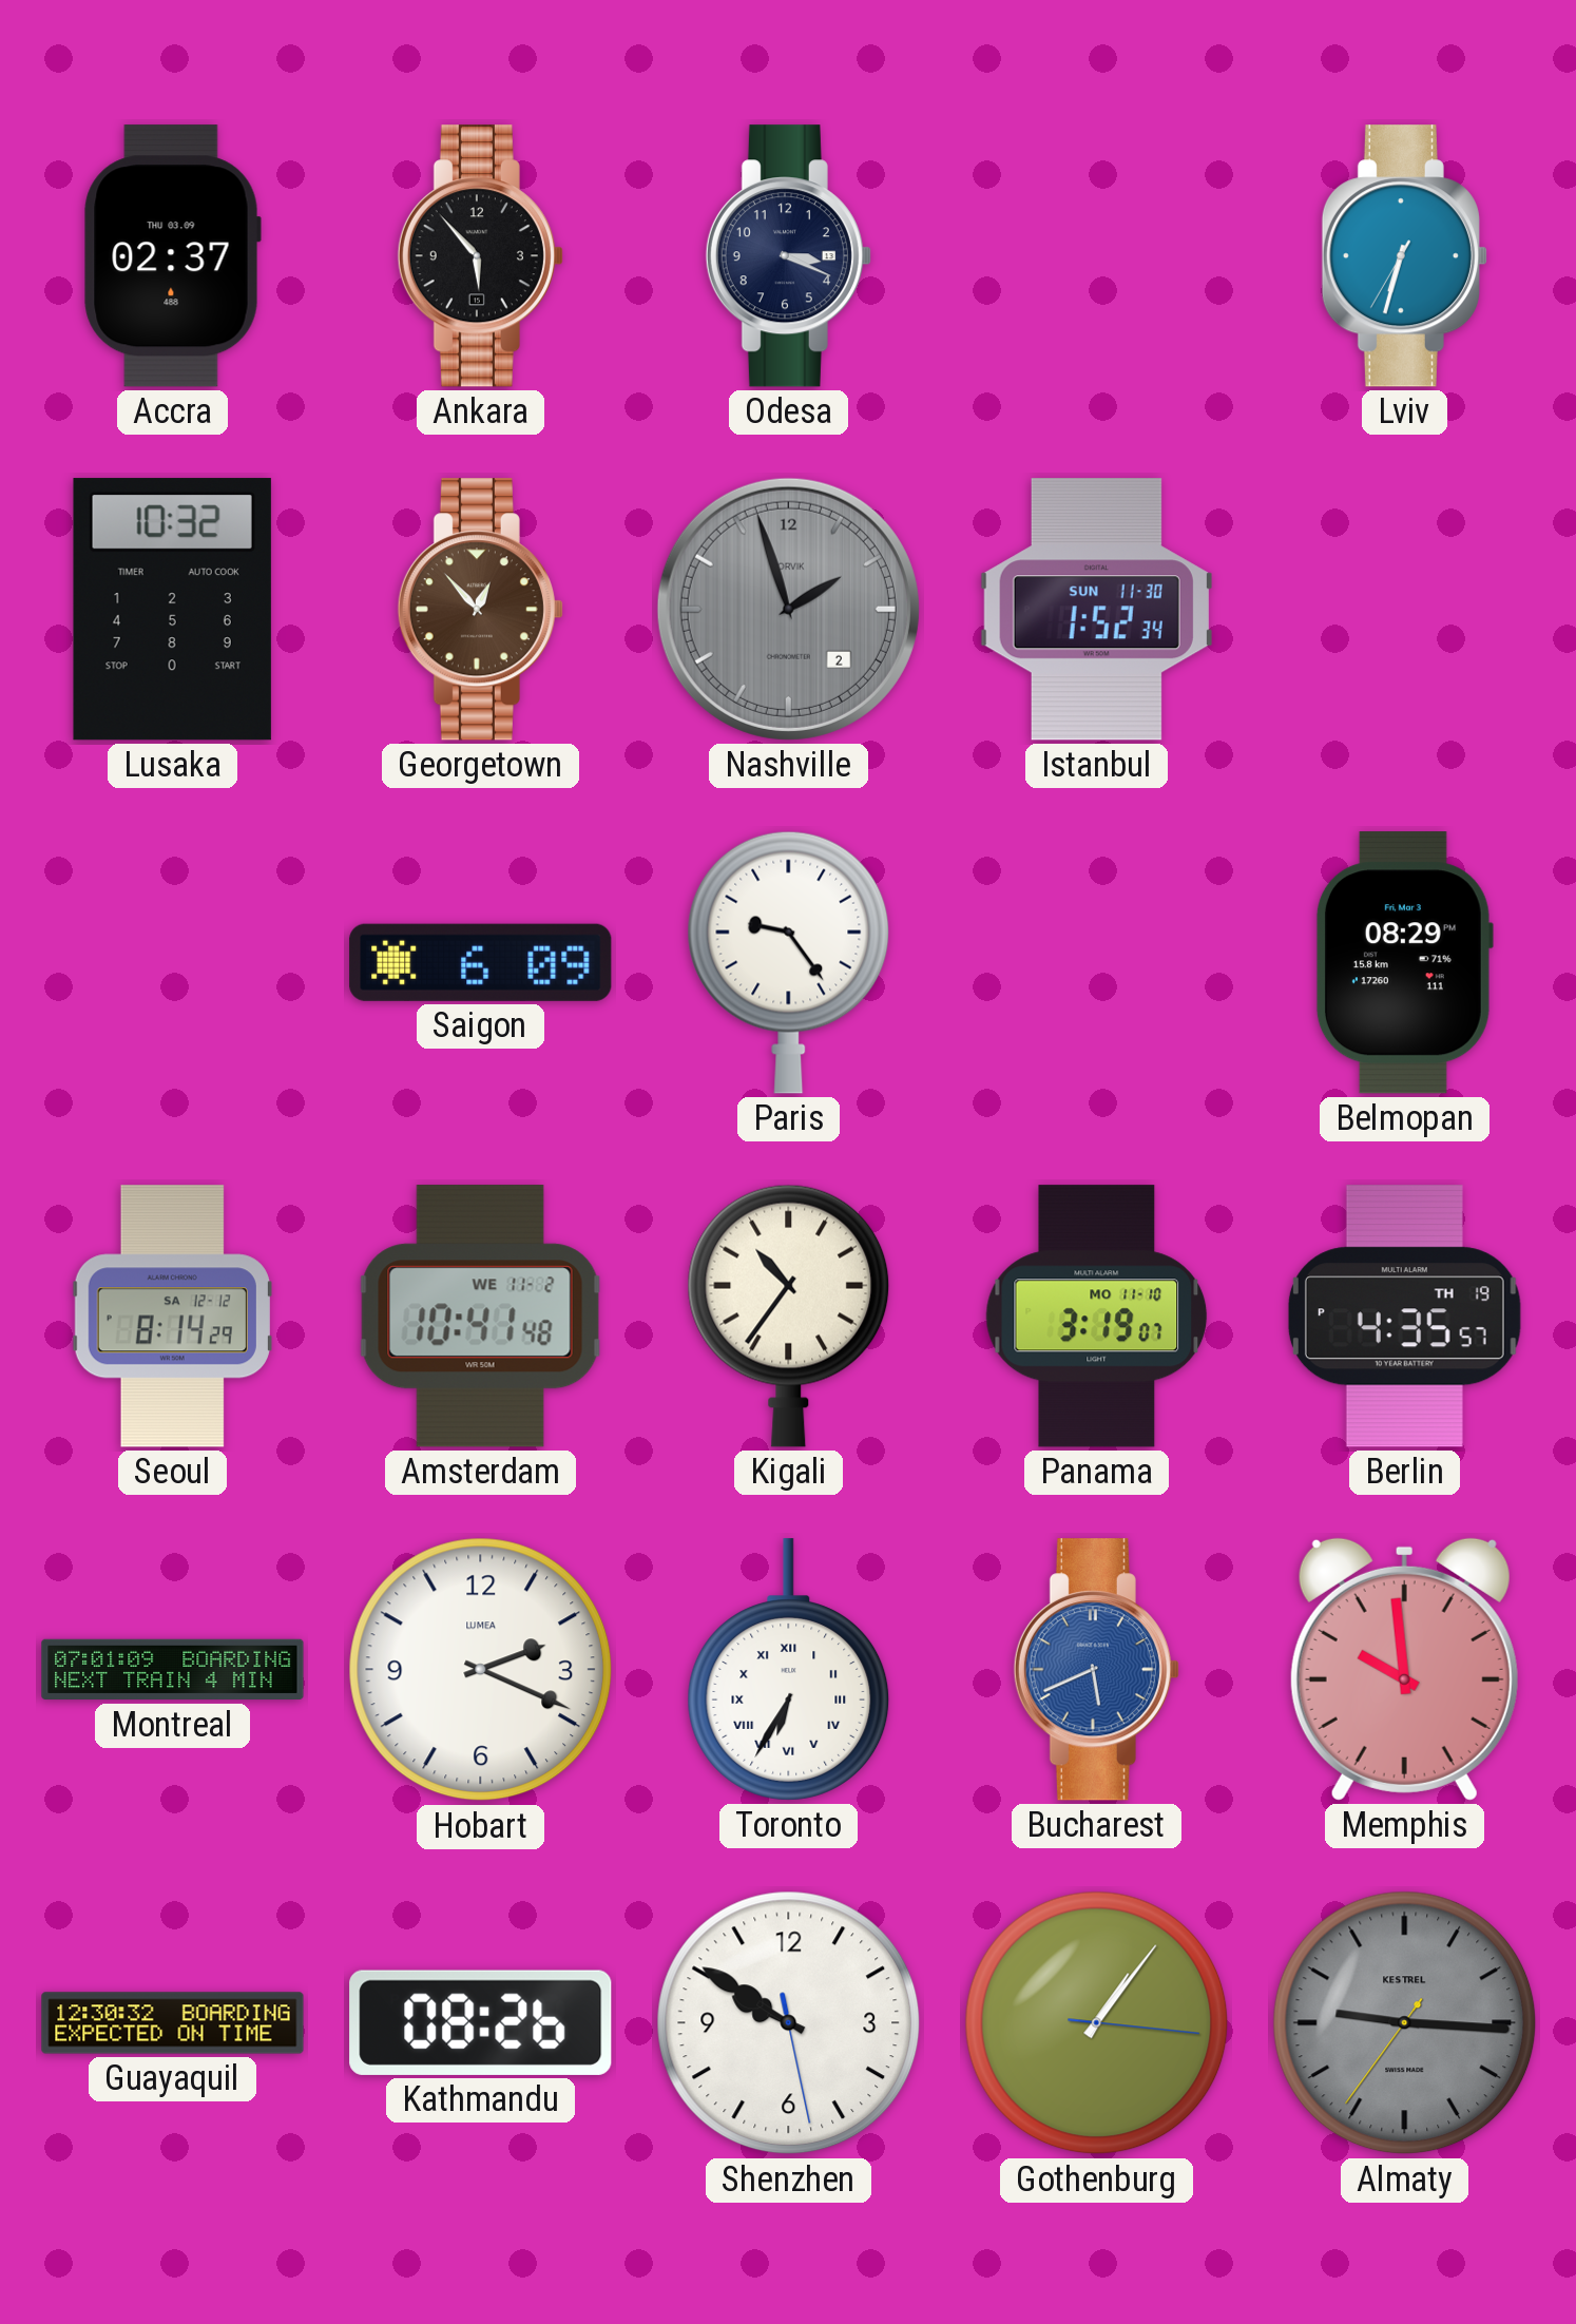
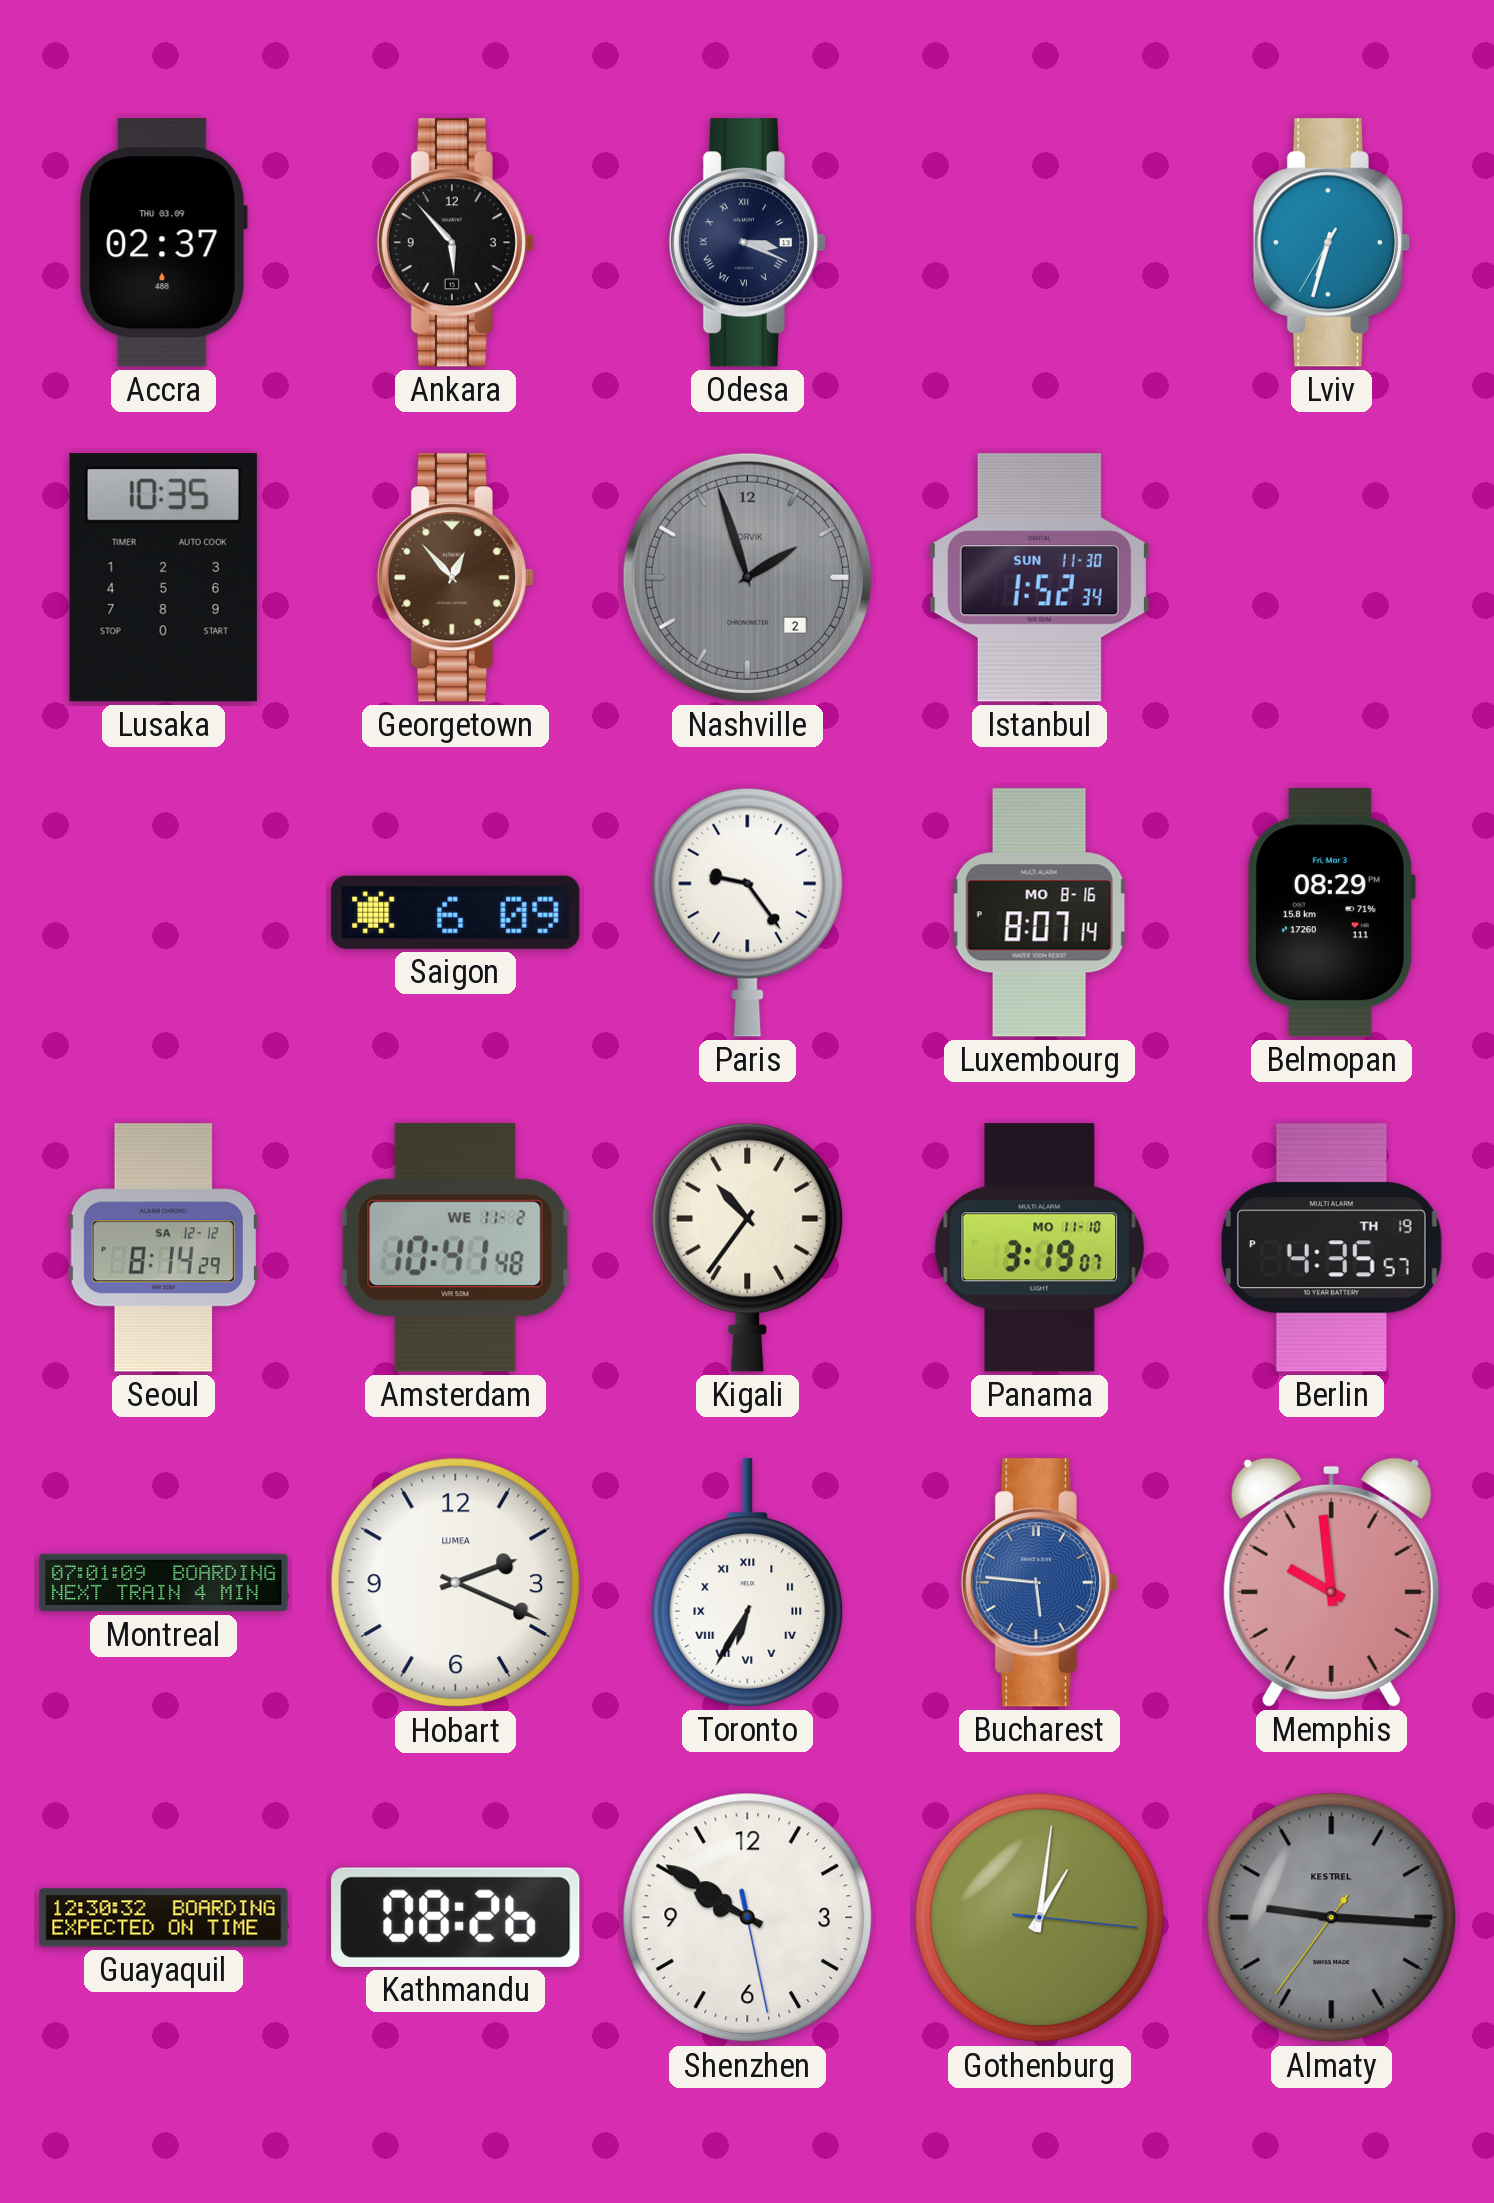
Odesa numerals: Arabic -> Roman
Lusaka: 10:32 -> 10:35
Luxembourg: none -> 8:07
Bucharest: 5:41 -> 5:46
Gothenburg: 1:06 -> 1:01
